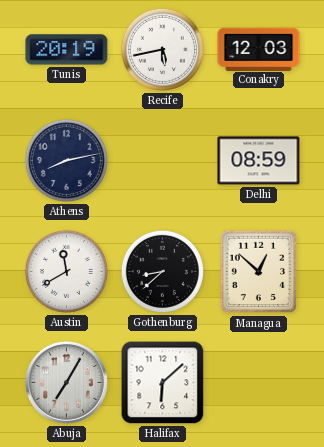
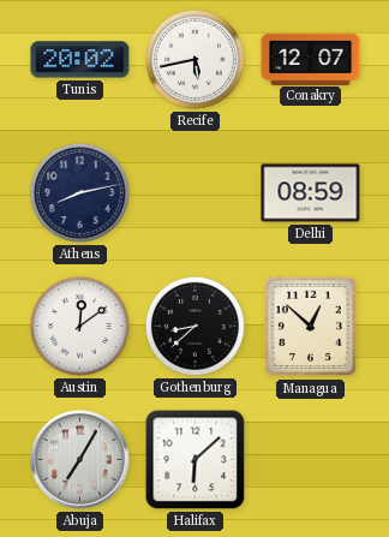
Tunis: 20:19 -> 20:02
Conakry: 12:03 -> 12:07
Austin: 11:40 -> 12:09
